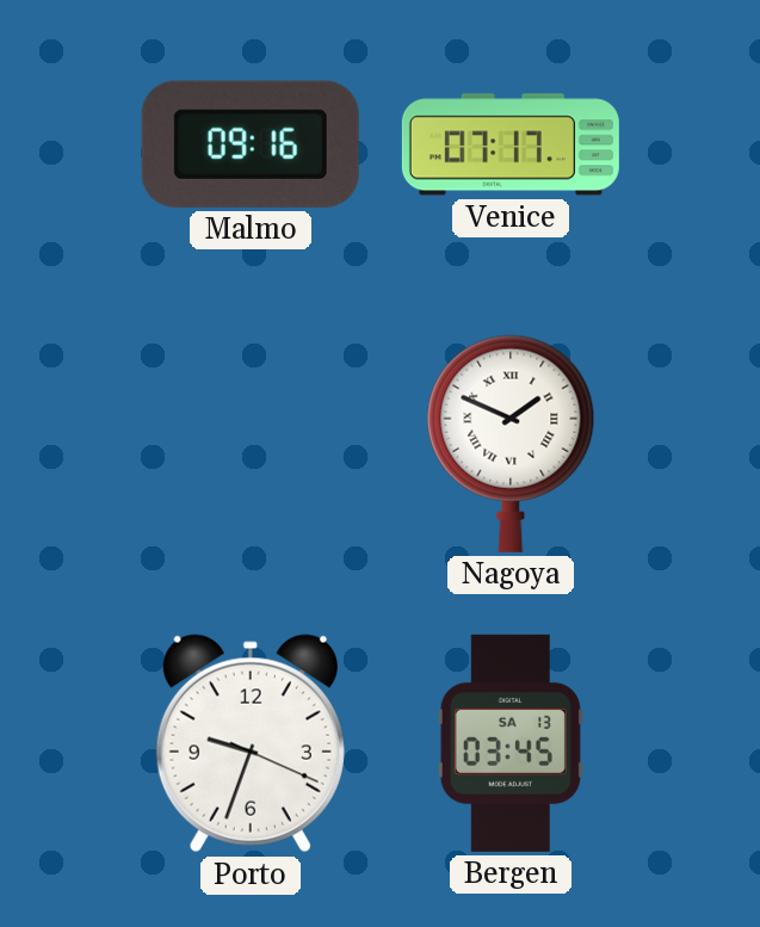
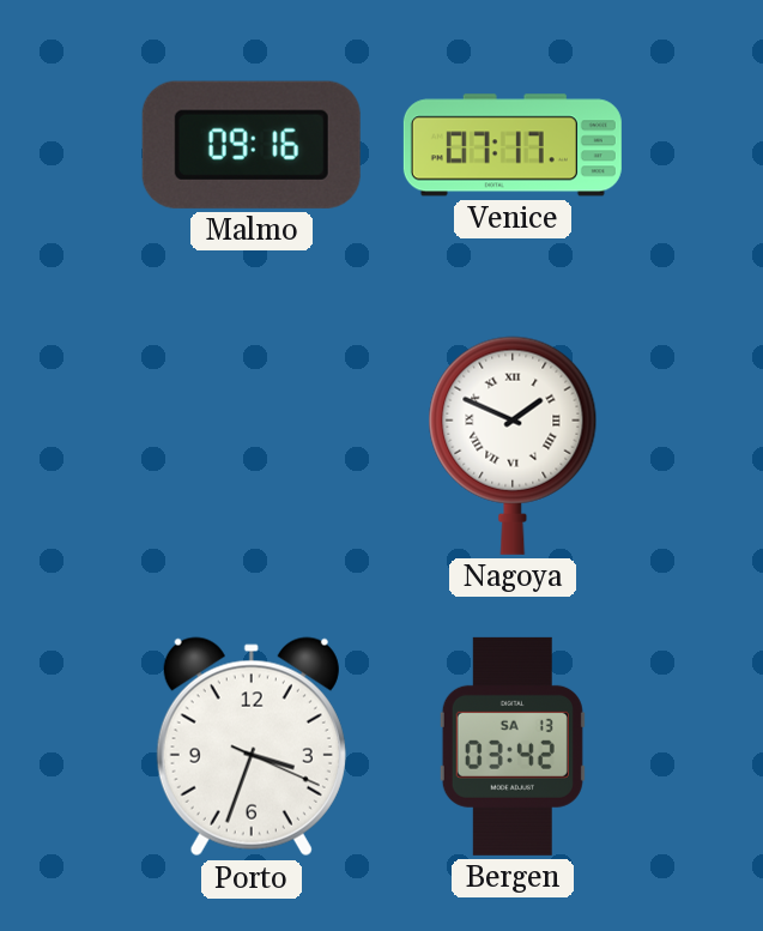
Porto: 9:33 -> 3:33
Bergen: 03:45 -> 03:42
